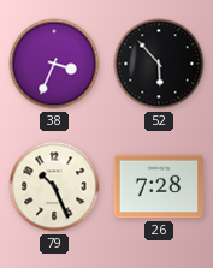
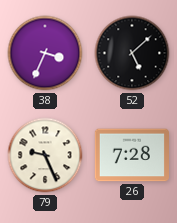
52: 5:53 -> 5:08
79: 10:26 -> 9:26
